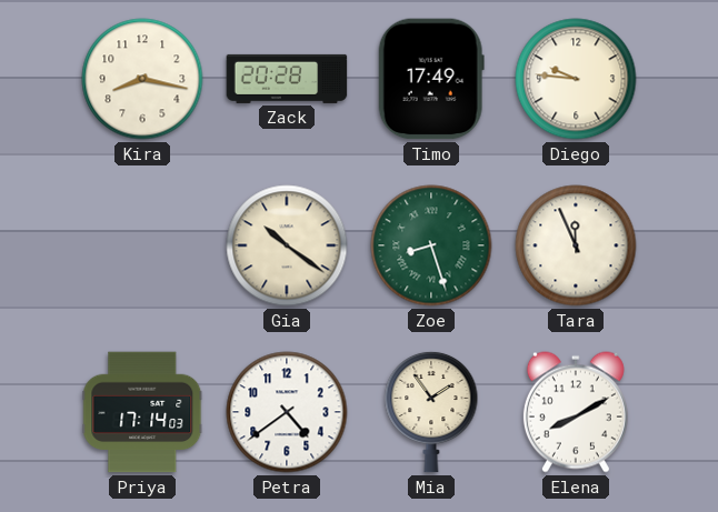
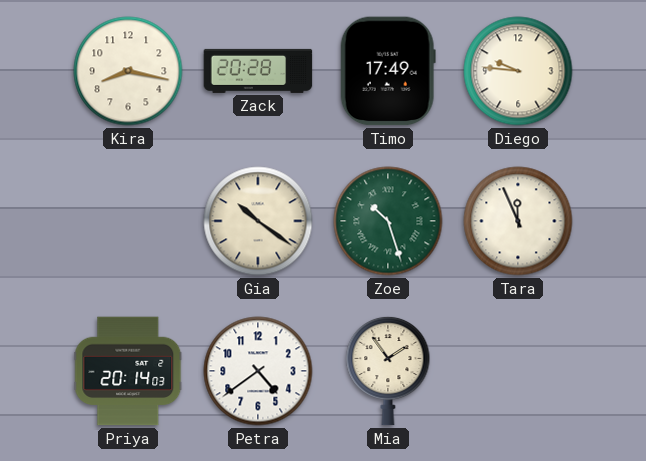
Zoe: 8:27 -> 10:27
Priya: 17:14 -> 20:14
Elena: 8:10 -> none
